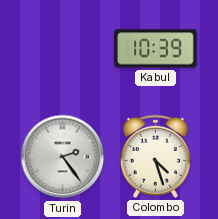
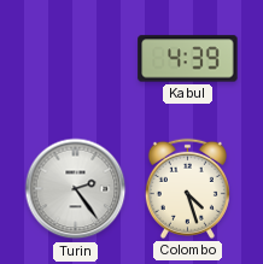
Kabul: 10:39 -> 4:39
